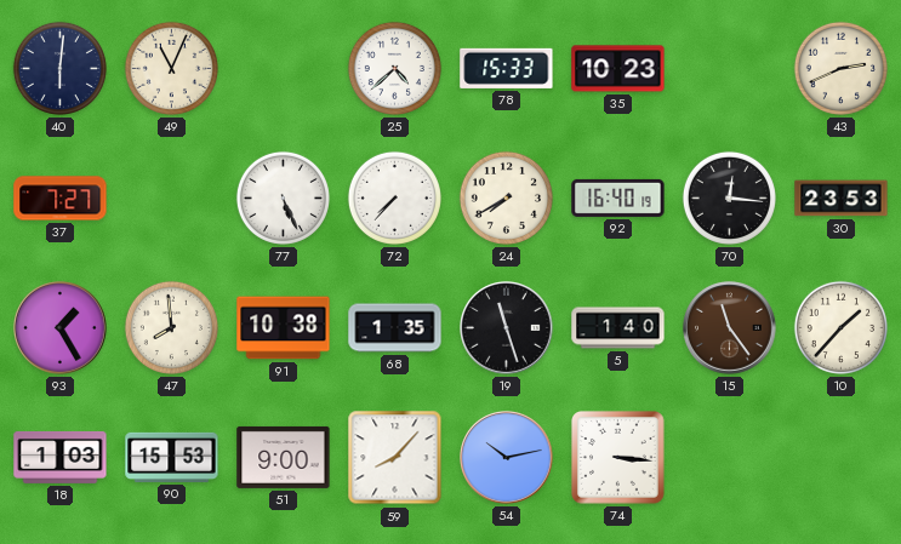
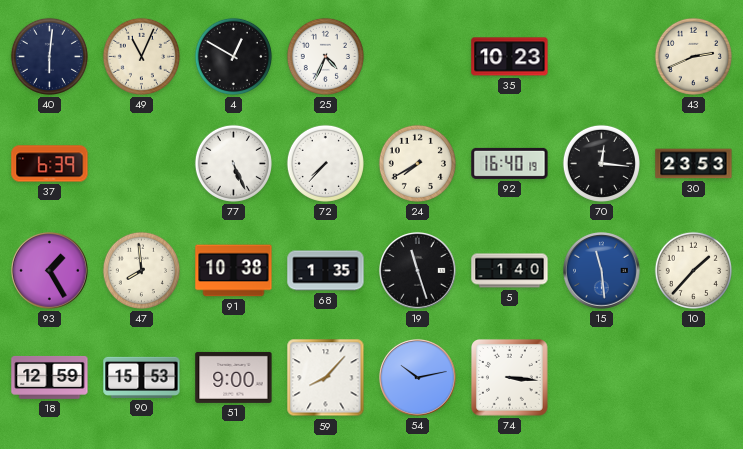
4: none -> 12:50
25: 4:38 -> 4:34
78: 15:33 -> none
37: 7:27 -> 6:39
15: 11:24 -> 11:29
15 dial: brown -> blue
18: 1:03 -> 12:59
